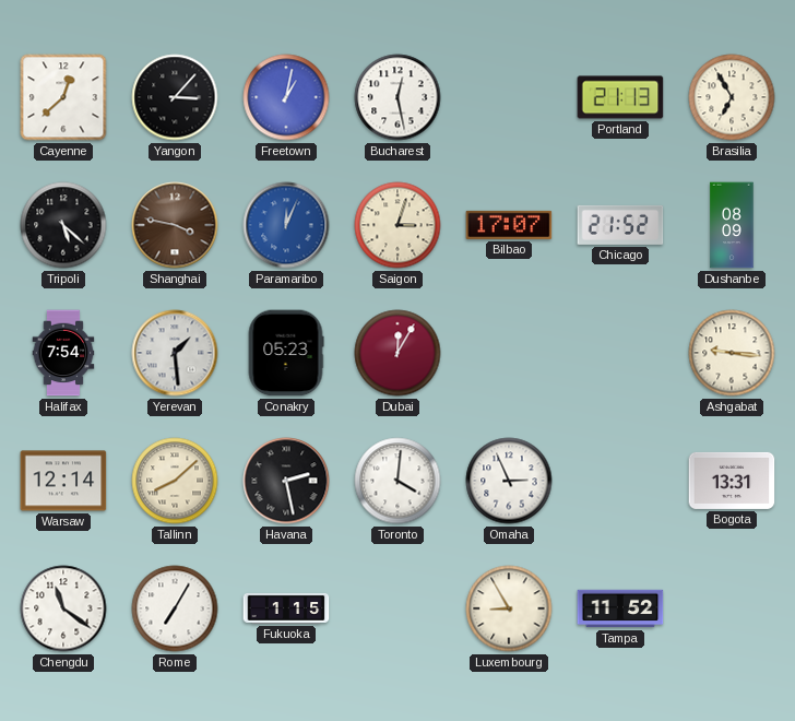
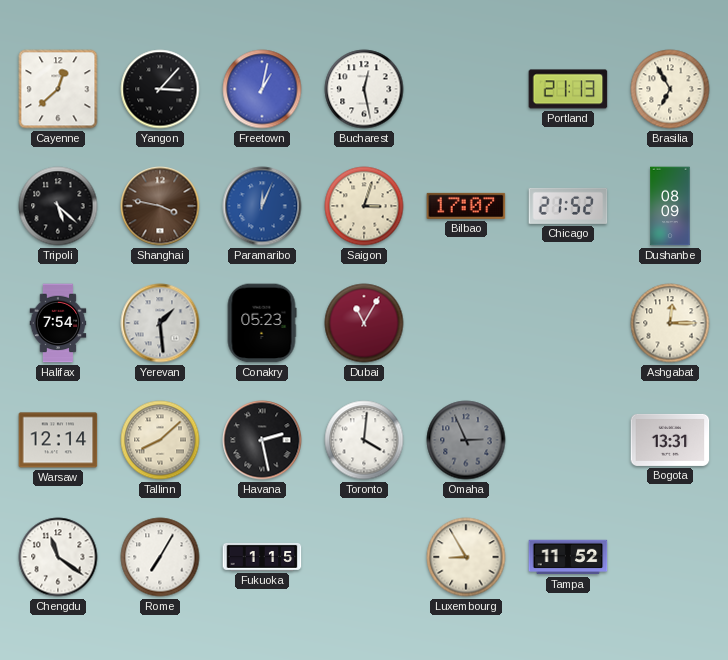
Dubai: 12:05 -> 11:05
Ashgabat: 9:16 -> 12:15
Omaha dial: white -> grey
